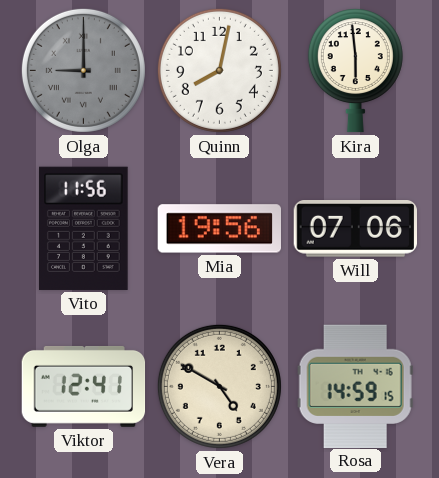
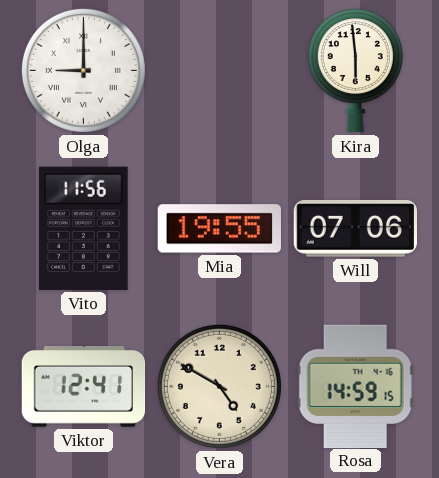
Olga dial: grey -> white
Quinn: 8:02 -> none
Mia: 19:56 -> 19:55
